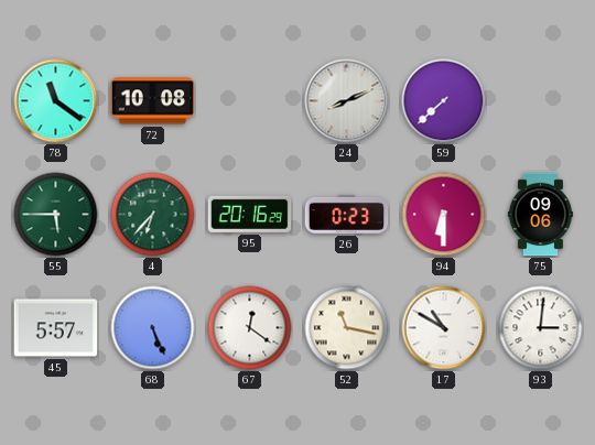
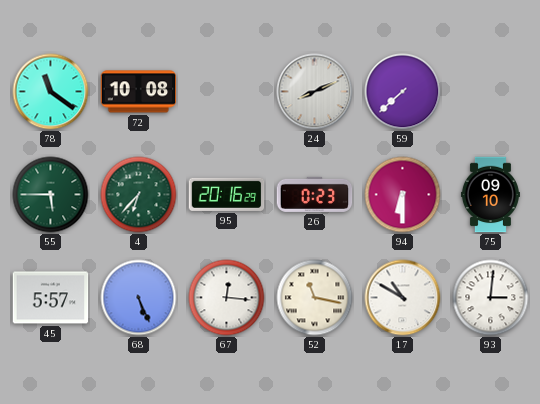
75: 09:06 -> 09:10
67: 12:21 -> 12:16
